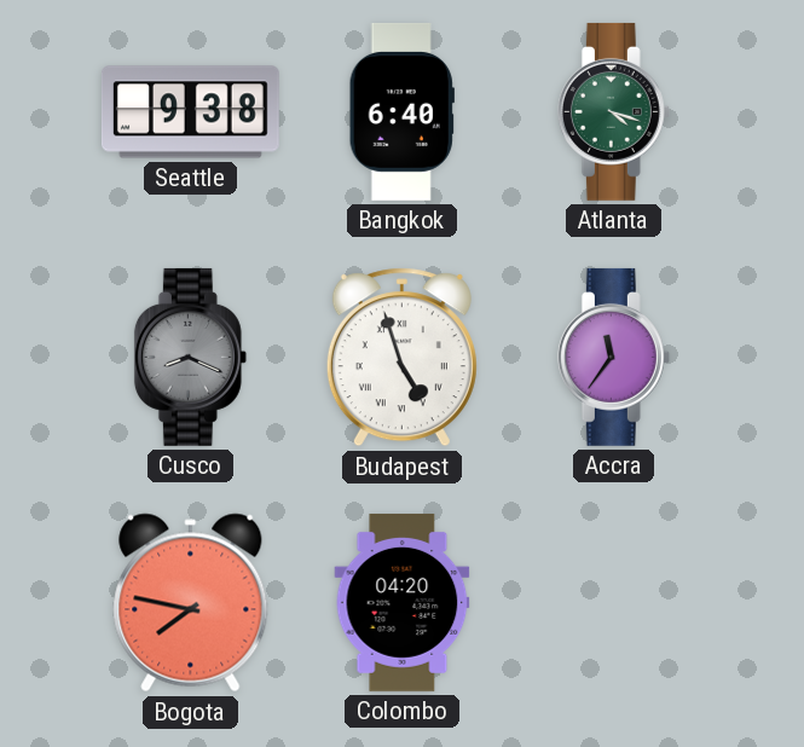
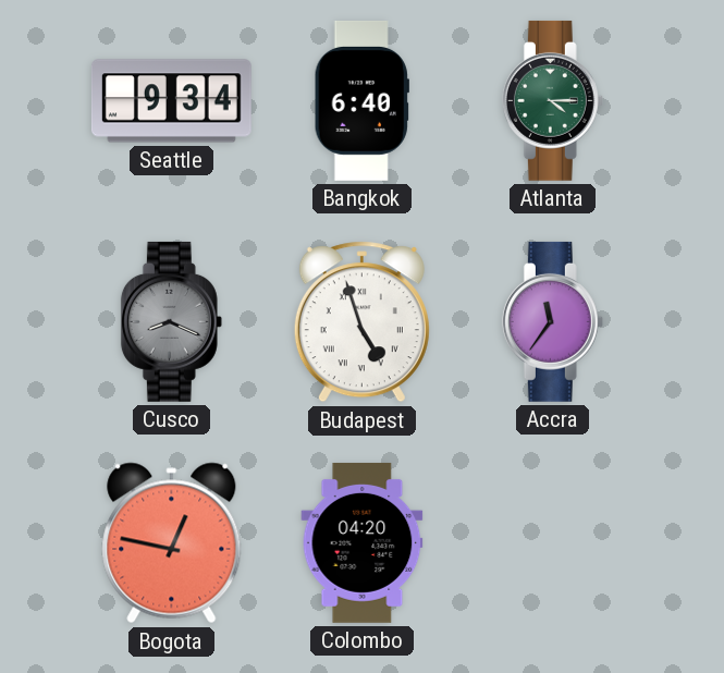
Seattle: 9:38 -> 9:34
Atlanta: 4:18 -> 4:15
Bogota: 7:47 -> 12:47
